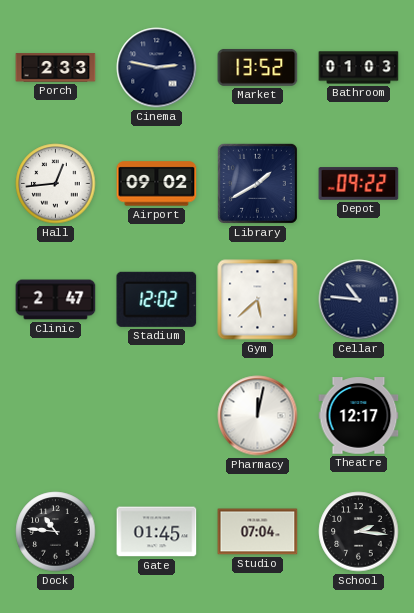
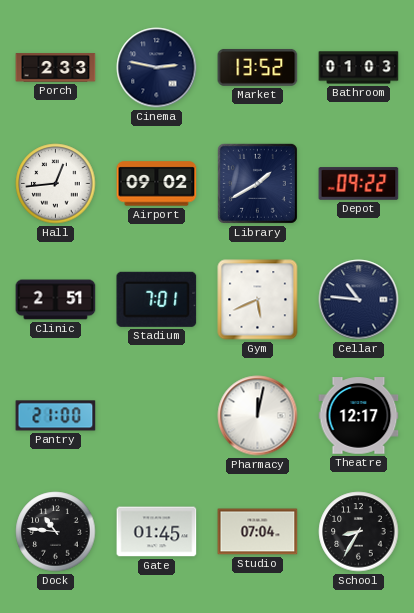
Clinic: 2:47 -> 2:51
Stadium: 12:02 -> 7:01
Gym: 5:38 -> 5:41
Pantry: none -> 21:00
School: 2:16 -> 8:35
